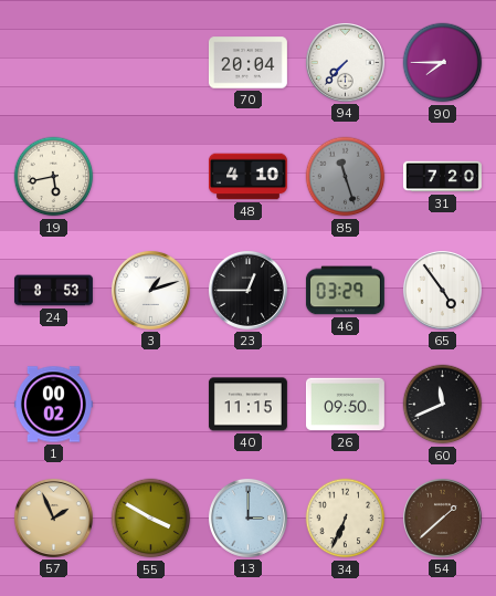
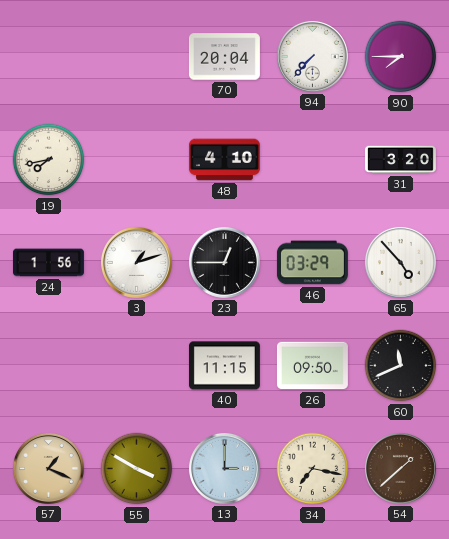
19: 5:43 -> 7:43
85: 11:27 -> none
31: 7:20 -> 3:20
24: 8:53 -> 1:56
65: 4:54 -> 4:53
1: 00:02 -> none
57: 1:56 -> 1:19
34: 6:34 -> 7:17
